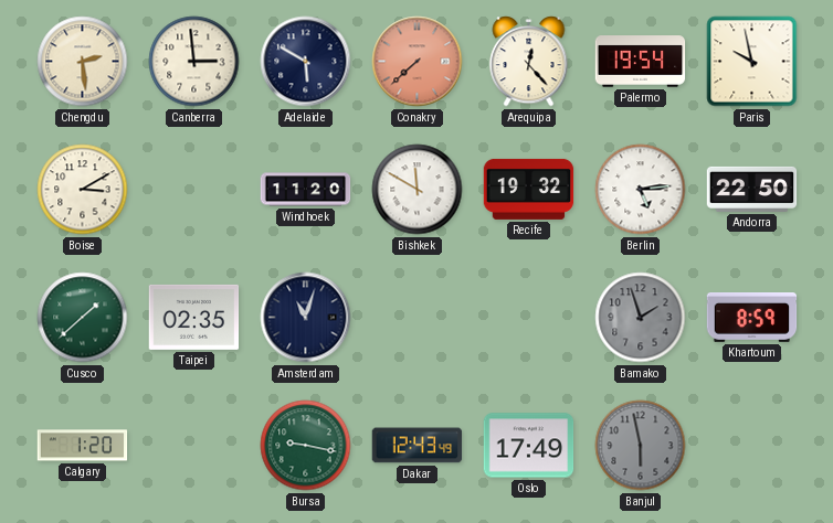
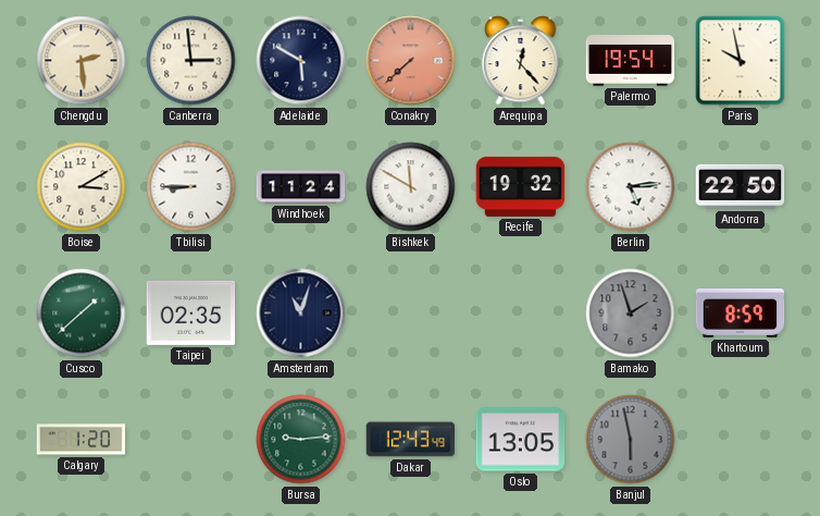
Tbilisi: none -> 8:45
Windhoek: 11:20 -> 11:24
Bursa: 9:17 -> 9:14
Oslo: 17:49 -> 13:05
